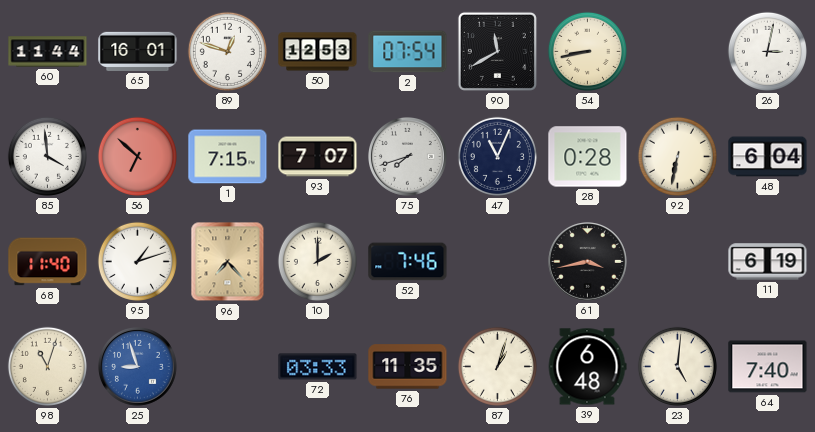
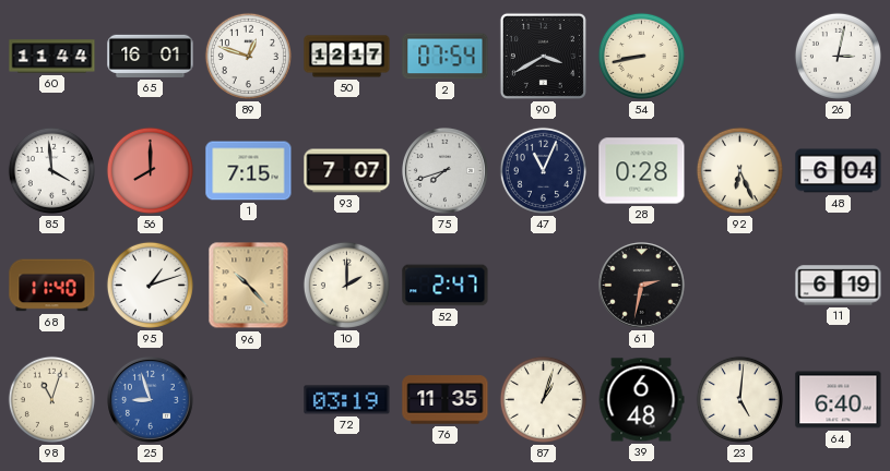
50: 12:53 -> 12:17
90: 11:40 -> 3:40
56: 6:52 -> 8:00
92: 6:32 -> 6:26
96: 7:23 -> 10:23
52: 7:46 -> 2:47
61: 3:43 -> 2:32
72: 03:33 -> 03:19
64: 7:40 -> 6:40
